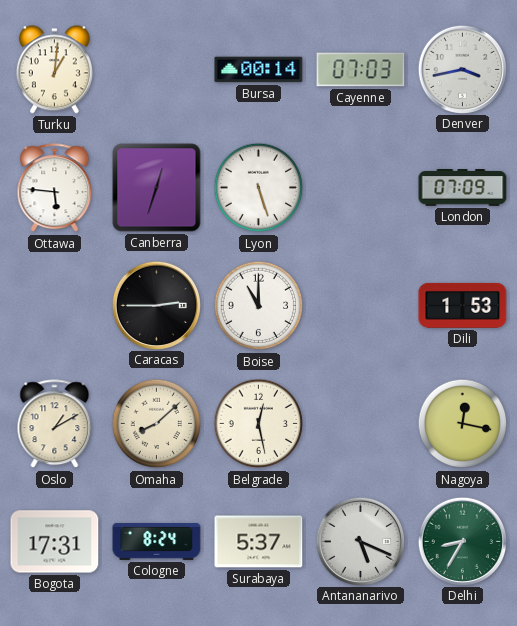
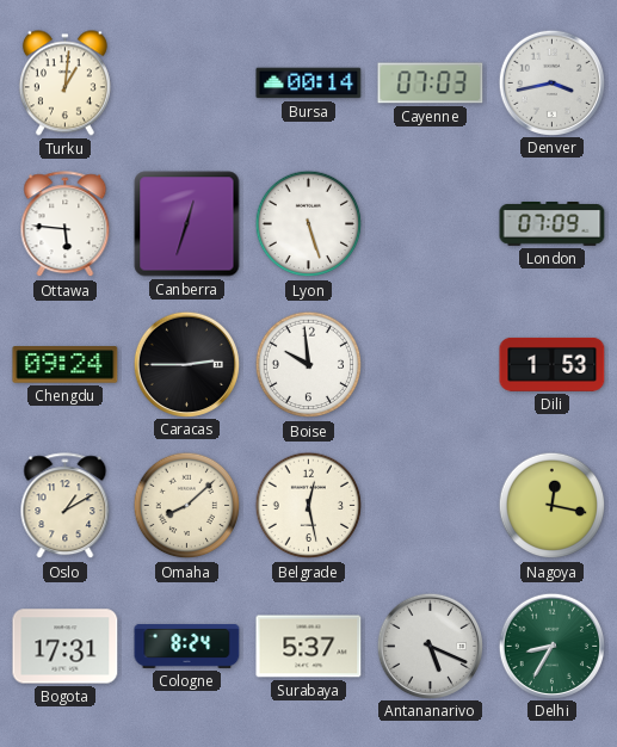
Chengdu: none -> 09:24
Boise: 11:00 -> 9:59
